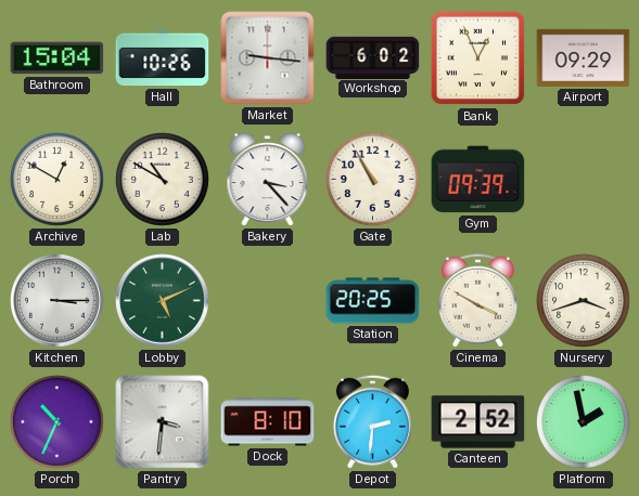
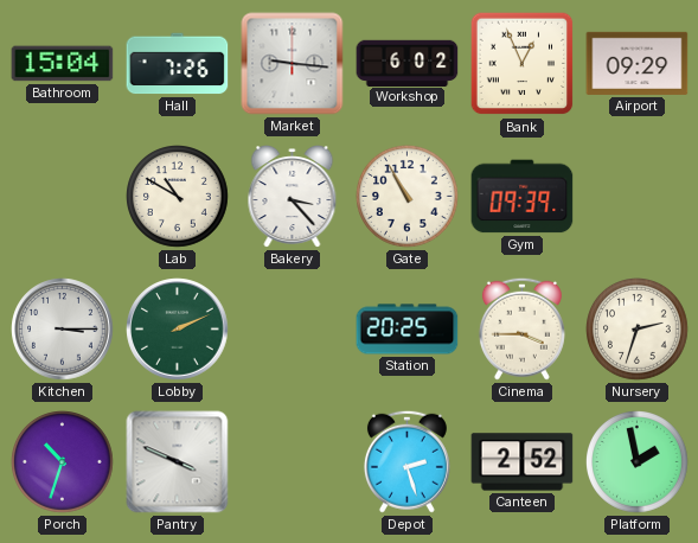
Hall: 10:26 -> 7:26
Archive: 12:50 -> none
Lobby: 5:11 -> 2:11
Cinema: 3:50 -> 3:45
Nursery: 3:42 -> 2:33
Porch: 10:34 -> 10:33
Pantry: 3:31 -> 3:49
Dock: 8:10 -> none
Depot: 2:31 -> 2:27
